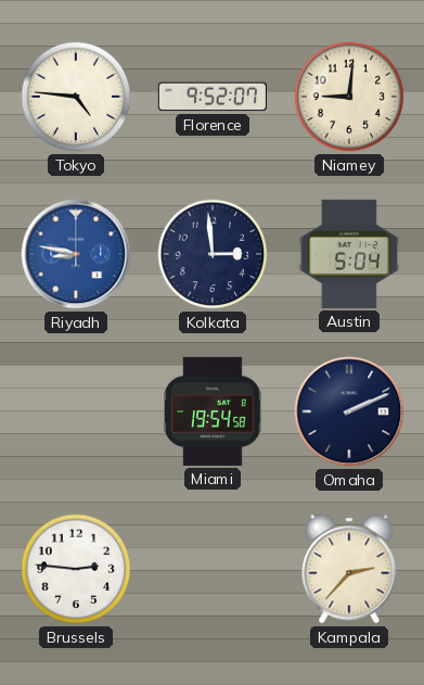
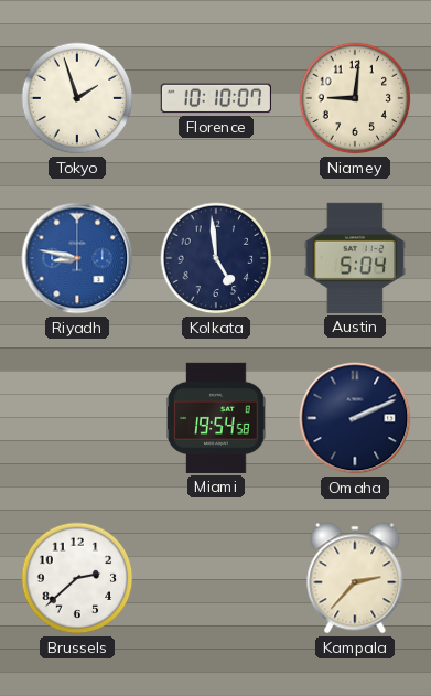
Tokyo: 4:46 -> 1:57
Florence: 9:52 -> 10:10
Kolkata: 2:59 -> 4:59
Brussels: 2:46 -> 2:38
